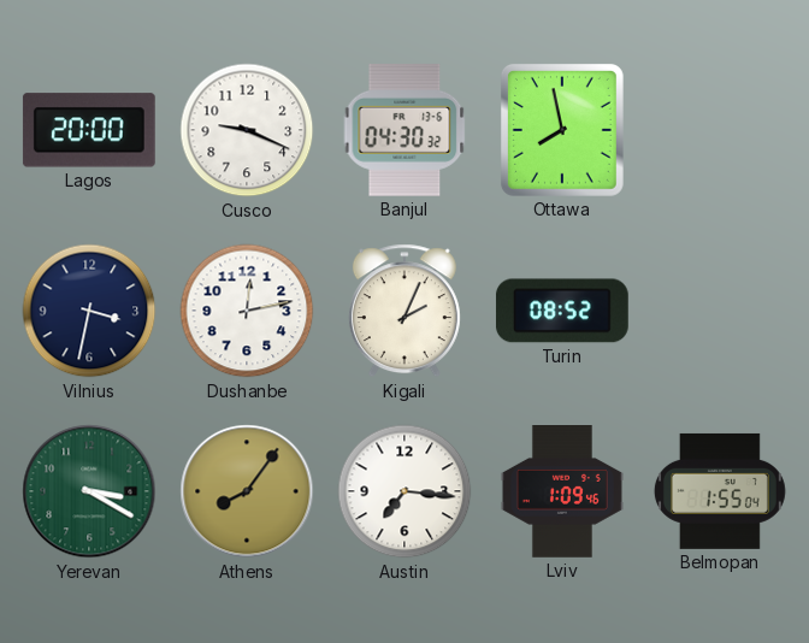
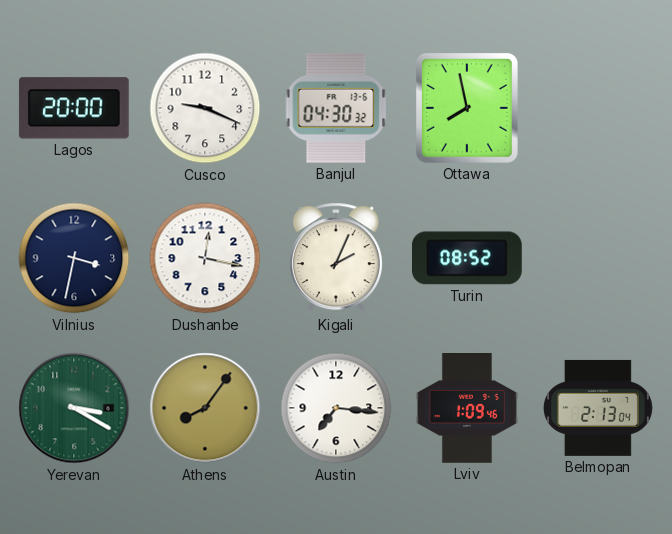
Dushanbe: 12:13 -> 12:17
Belmopan: 1:55 -> 2:13
